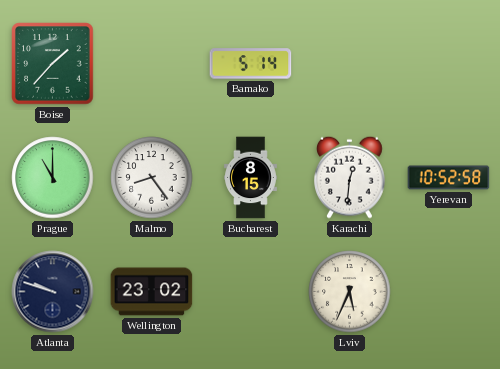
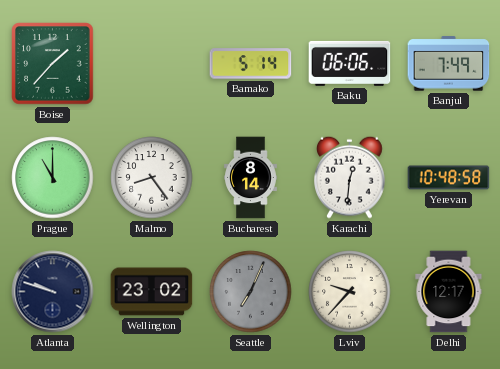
Baku: none -> 06:06
Banjul: none -> 7:49
Bucharest: 8:15 -> 8:14
Yerevan: 10:52 -> 10:48
Seattle: none -> 7:04
Lviv: 5:34 -> 9:37
Delhi: none -> 12:17
